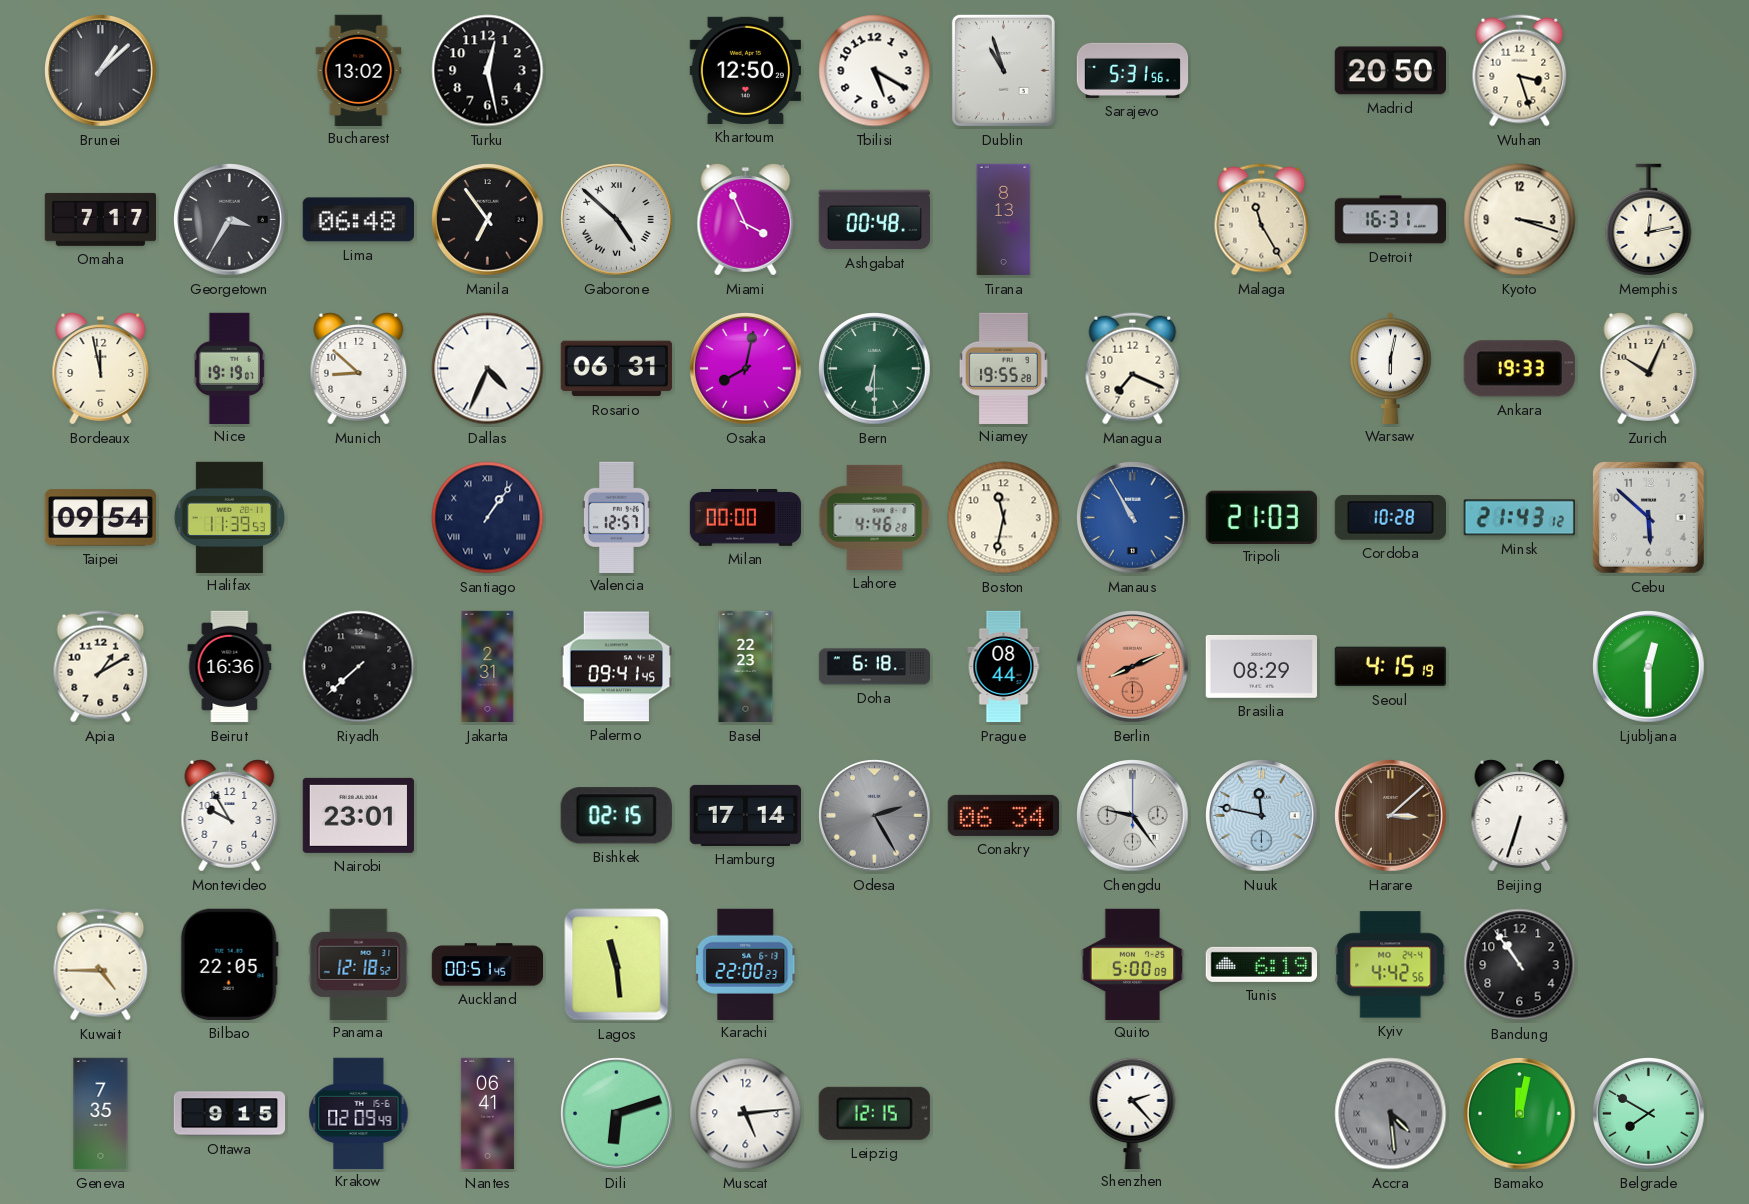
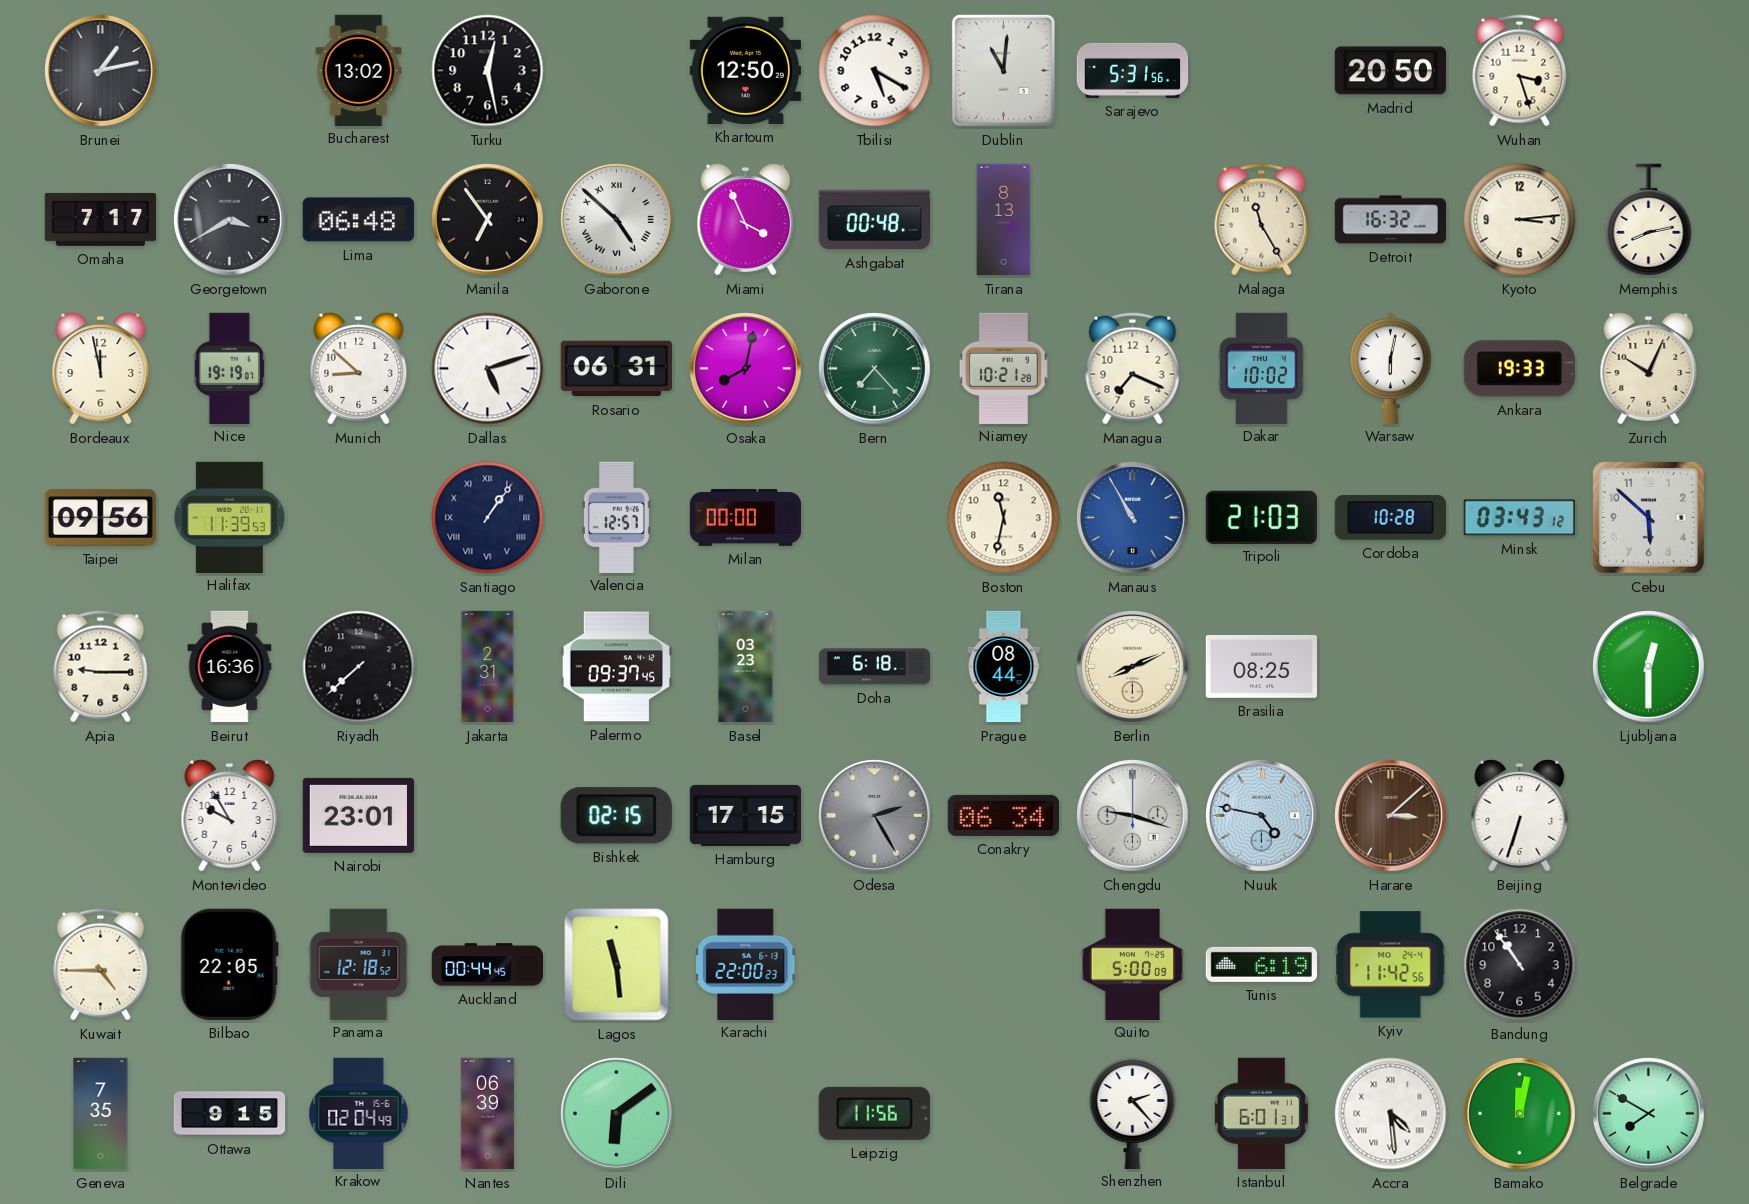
Brunei: 1:08 -> 1:13
Dublin: 10:57 -> 11:01
Georgetown: 3:35 -> 3:40
Detroit: 16:31 -> 16:32
Kyoto: 3:18 -> 3:14
Memphis: 12:13 -> 8:13
Dallas: 4:34 -> 5:12
Bern: 6:30 -> 7:23
Niamey: 19:55 -> 10:21
Dakar: none -> 10:02
Taipei: 09:54 -> 09:56
Lahore: 4:46 -> none
Minsk: 21:43 -> 03:43
Apia: 1:10 -> 9:15
Palermo: 09:41 -> 09:37
Basel: 22:23 -> 03:23
Berlin dial: salmon -> cream
Brasilia: 08:29 -> 08:25
Seoul: 4:15 -> none
Hamburg: 17:14 -> 17:15
Chengdu: 9:24 -> 9:18
Nuuk: 11:47 -> 4:47
Auckland: 00:51 -> 00:44
Kyiv: 4:42 -> 11:42
Krakow: 02:09 -> 02:04
Nantes: 06:41 -> 06:39
Dili: 6:12 -> 6:09
Muscat: 5:14 -> none
Leipzig: 12:15 -> 11:56
Istanbul: none -> 6:01
Accra dial: grey -> white
